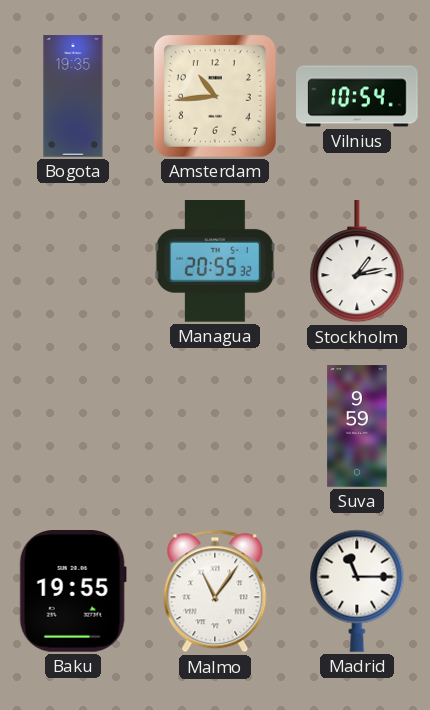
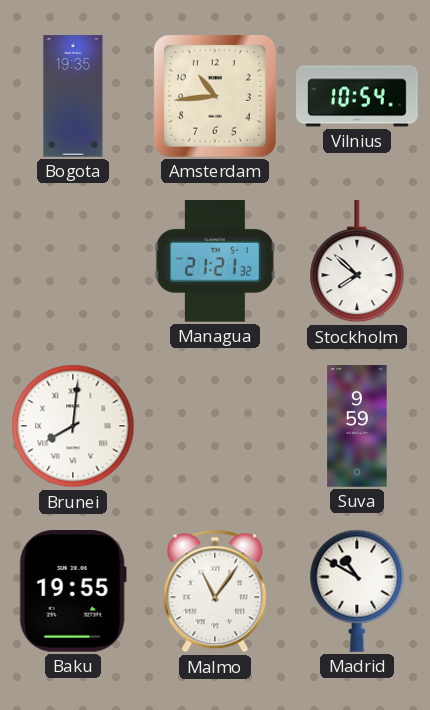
Managua: 20:55 -> 21:21
Stockholm: 1:13 -> 7:52
Brunei: none -> 8:01
Madrid: 11:15 -> 10:50
